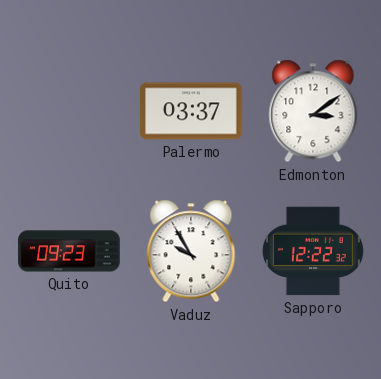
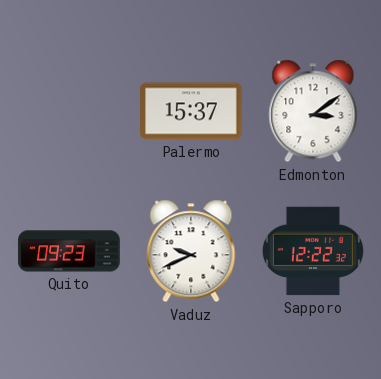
Palermo: 03:37 -> 15:37
Vaduz: 9:55 -> 9:41
